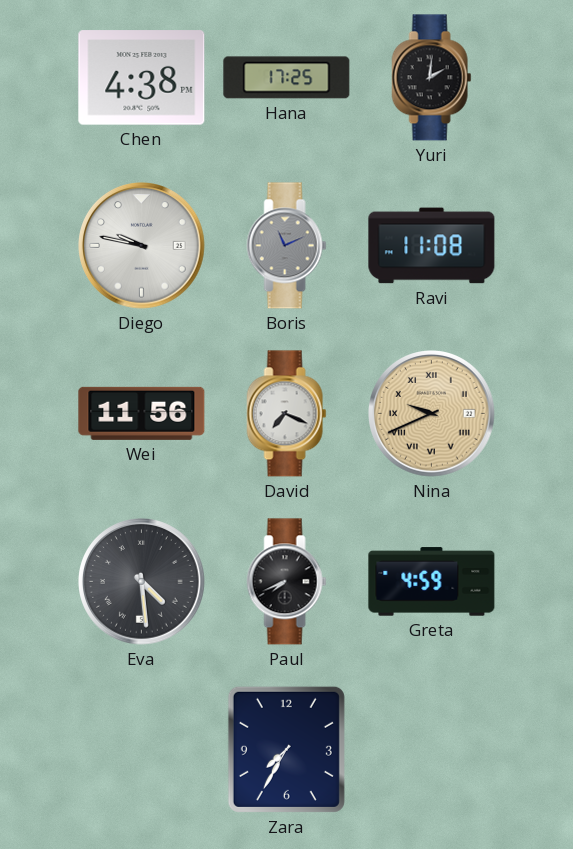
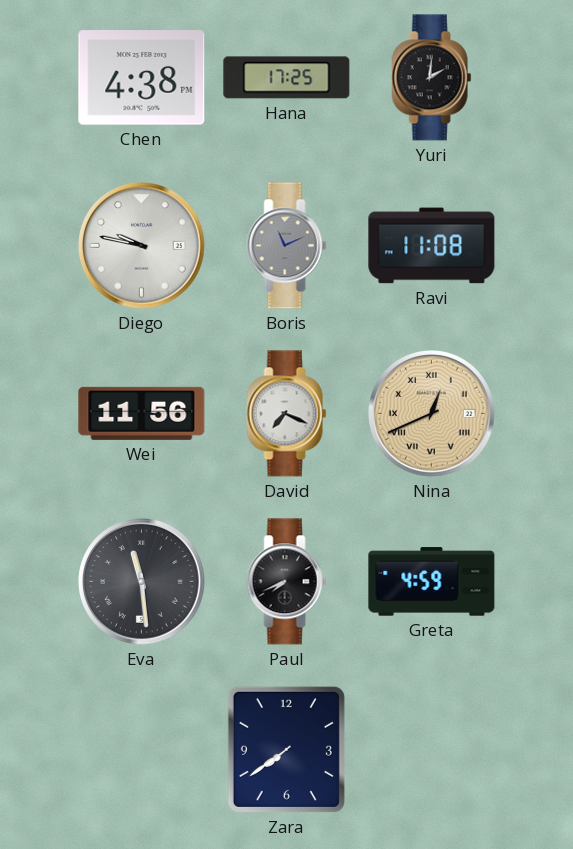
Nina: 9:41 -> 12:41
Eva: 4:29 -> 11:29
Zara: 7:35 -> 7:39
